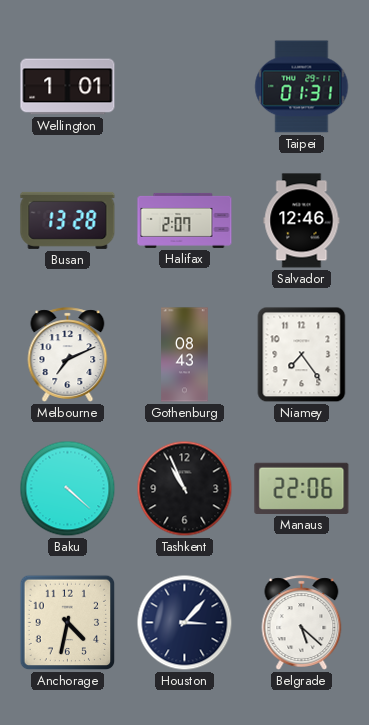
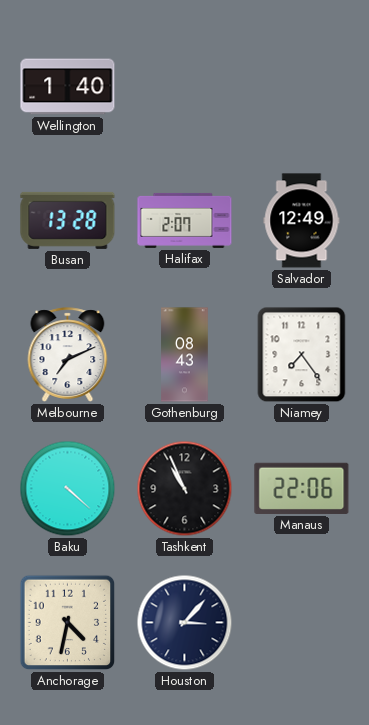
Wellington: 1:01 -> 1:40
Taipei: 01:31 -> none
Salvador: 12:46 -> 12:49
Belgrade: 5:22 -> none
